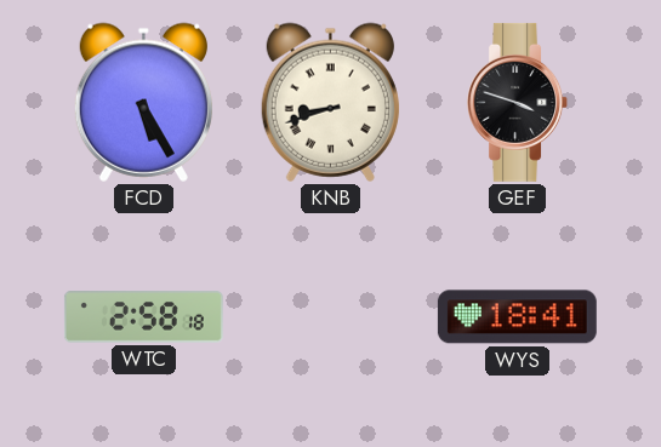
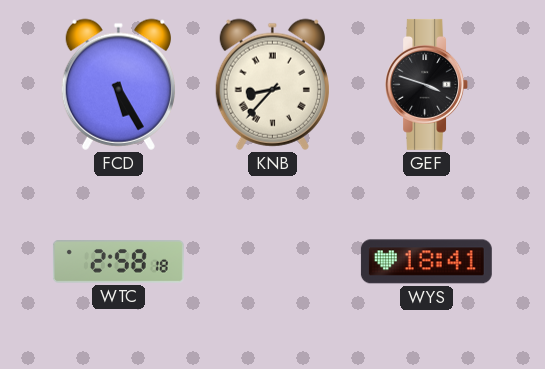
KNB: 8:42 -> 8:37
